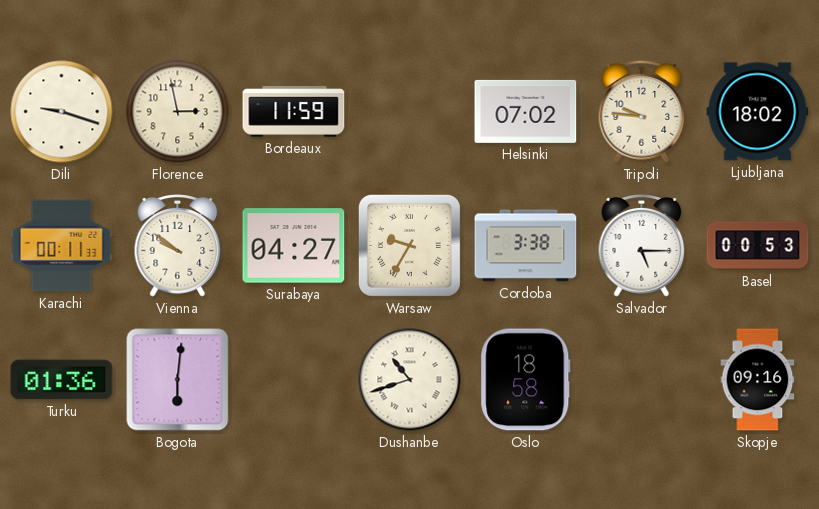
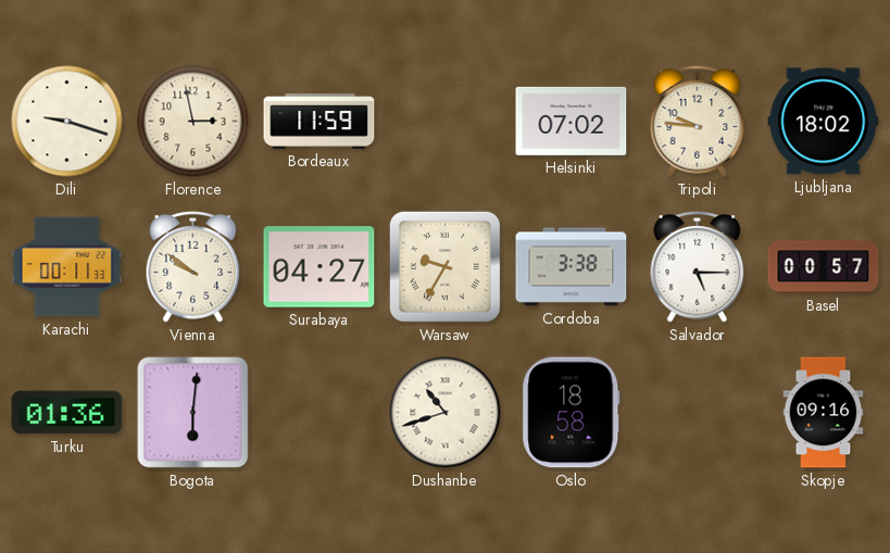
Basel: 00:53 -> 00:57
